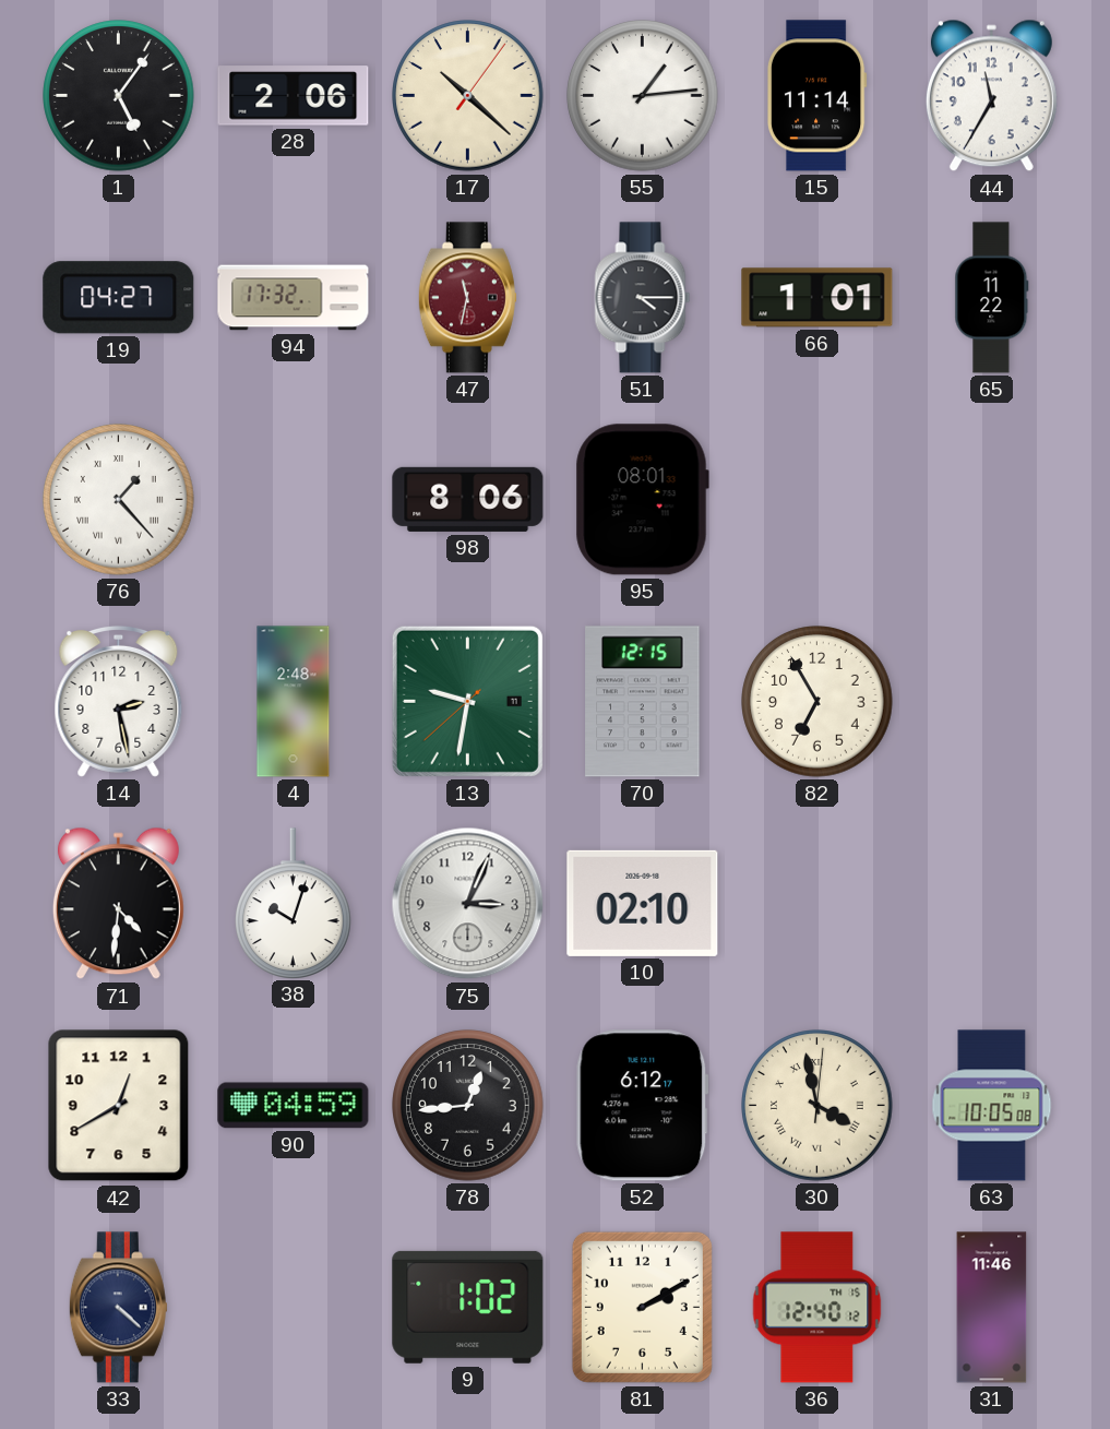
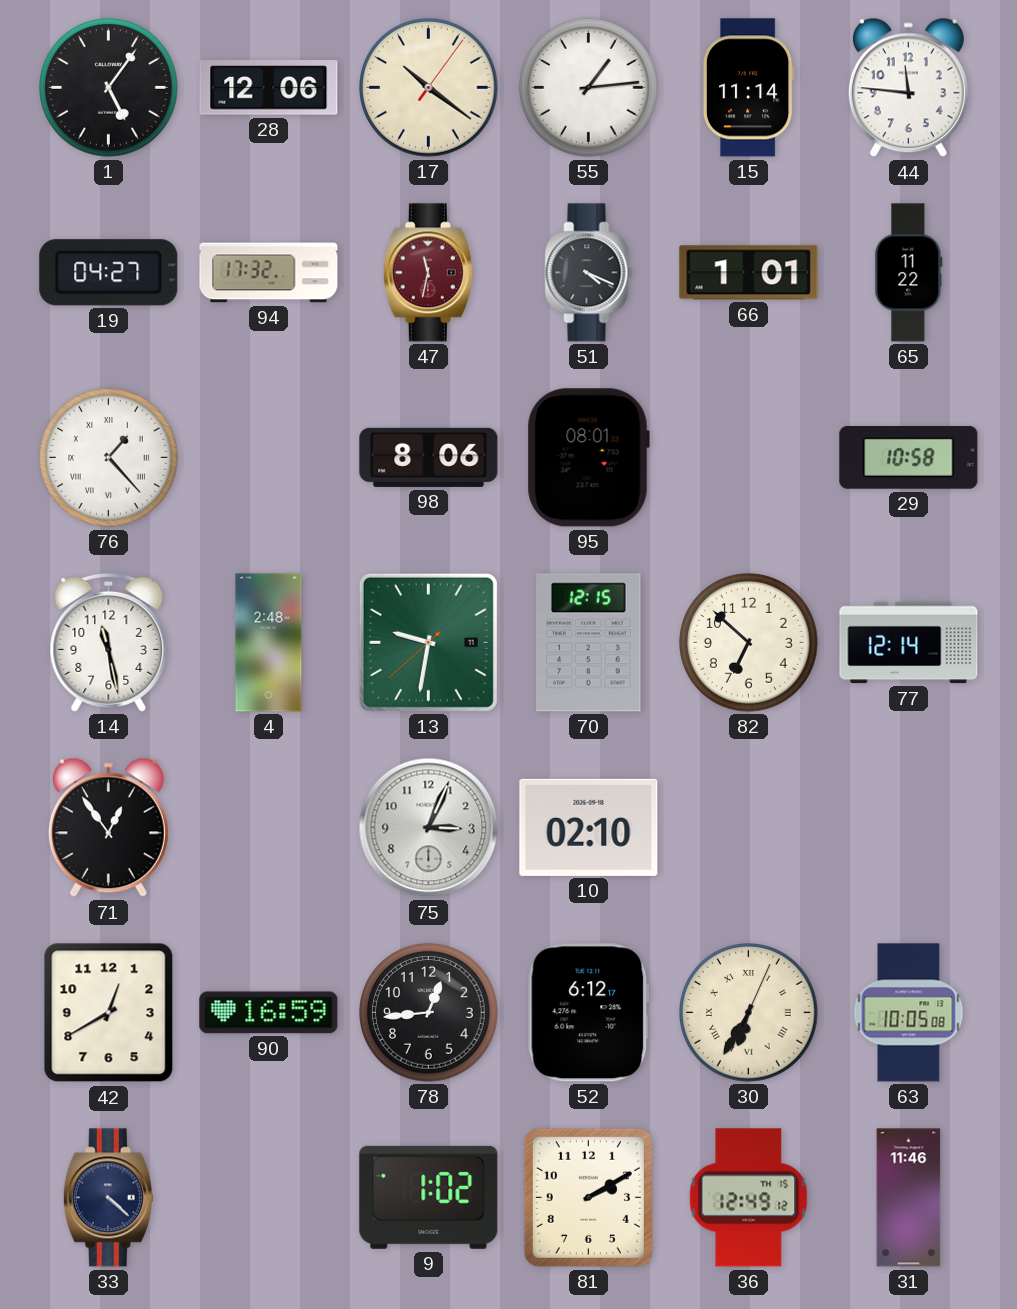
28: 2:06 -> 12:06
17: 10:22 -> 10:21
44: 11:35 -> 11:46
51: 4:15 -> 4:19
29: none -> 10:58
14: 2:28 -> 11:28
82: 6:55 -> 6:52
77: none -> 12:14
71: 4:31 -> 12:54
38: 10:03 -> none
90: 04:59 -> 16:59
30: 3:58 -> 6:35
36: 12:40 -> 12:49
